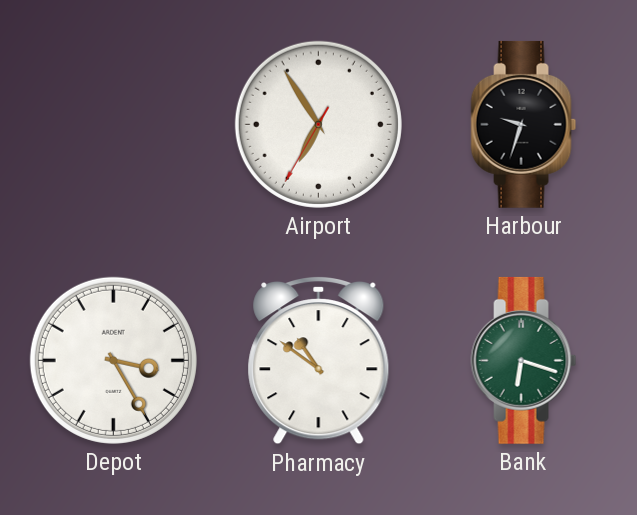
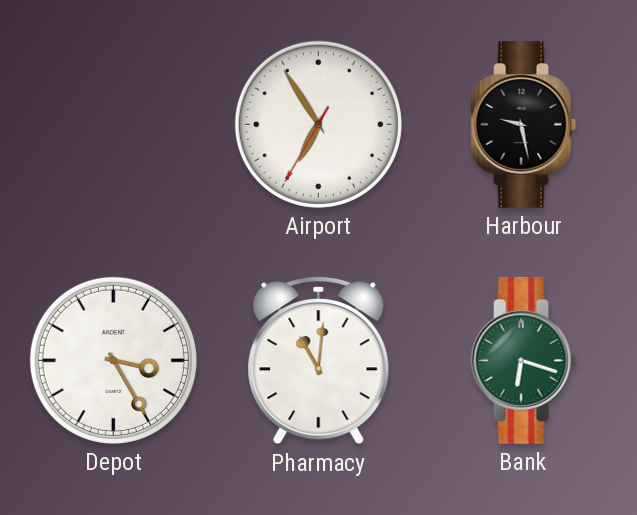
Harbour: 9:33 -> 9:28
Pharmacy: 10:51 -> 11:01
